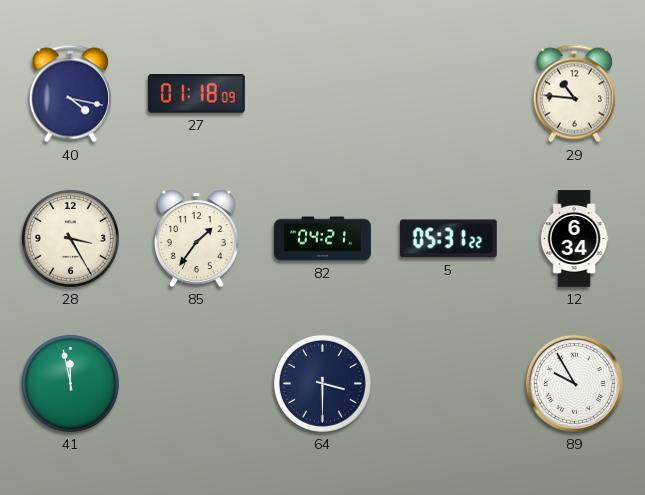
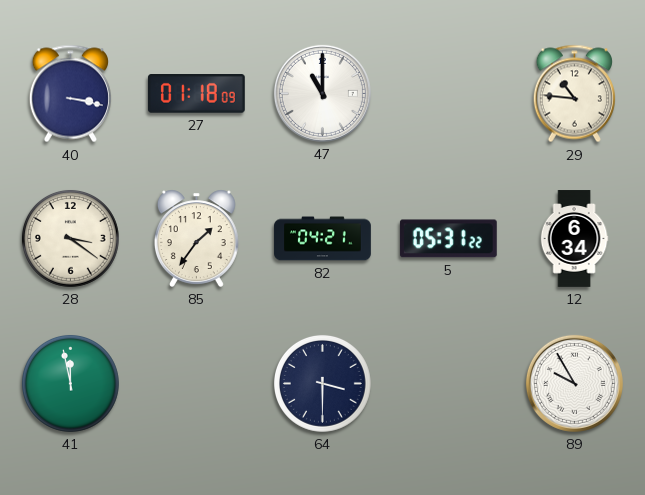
40: 4:17 -> 3:17
47: none -> 11:00
28: 3:25 -> 3:21
